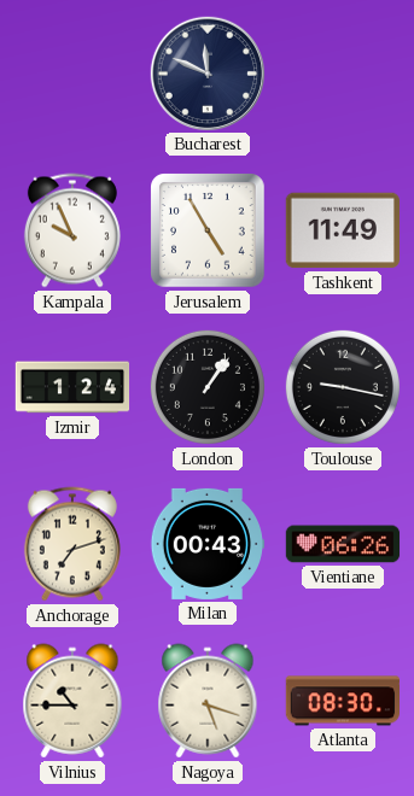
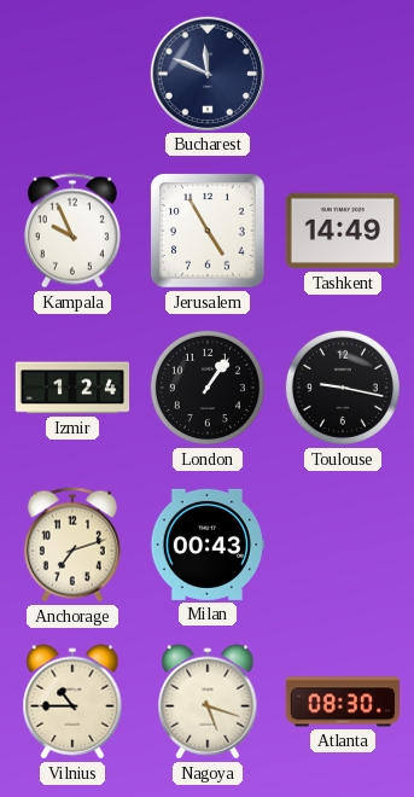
Tashkent: 11:49 -> 14:49
Vientiane: 06:26 -> none
